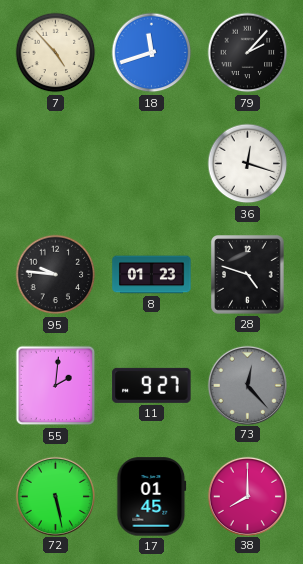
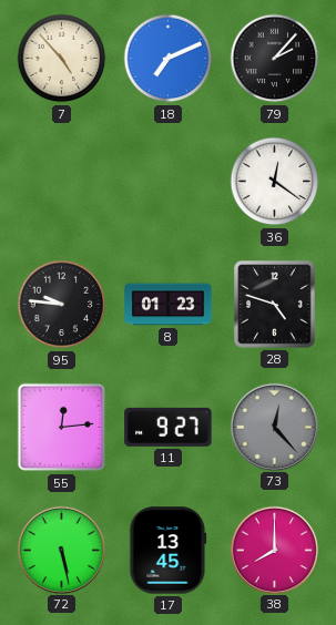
18: 11:42 -> 7:11
36: 12:18 -> 12:21
55: 2:01 -> 12:14
17: 01:45 -> 13:45
